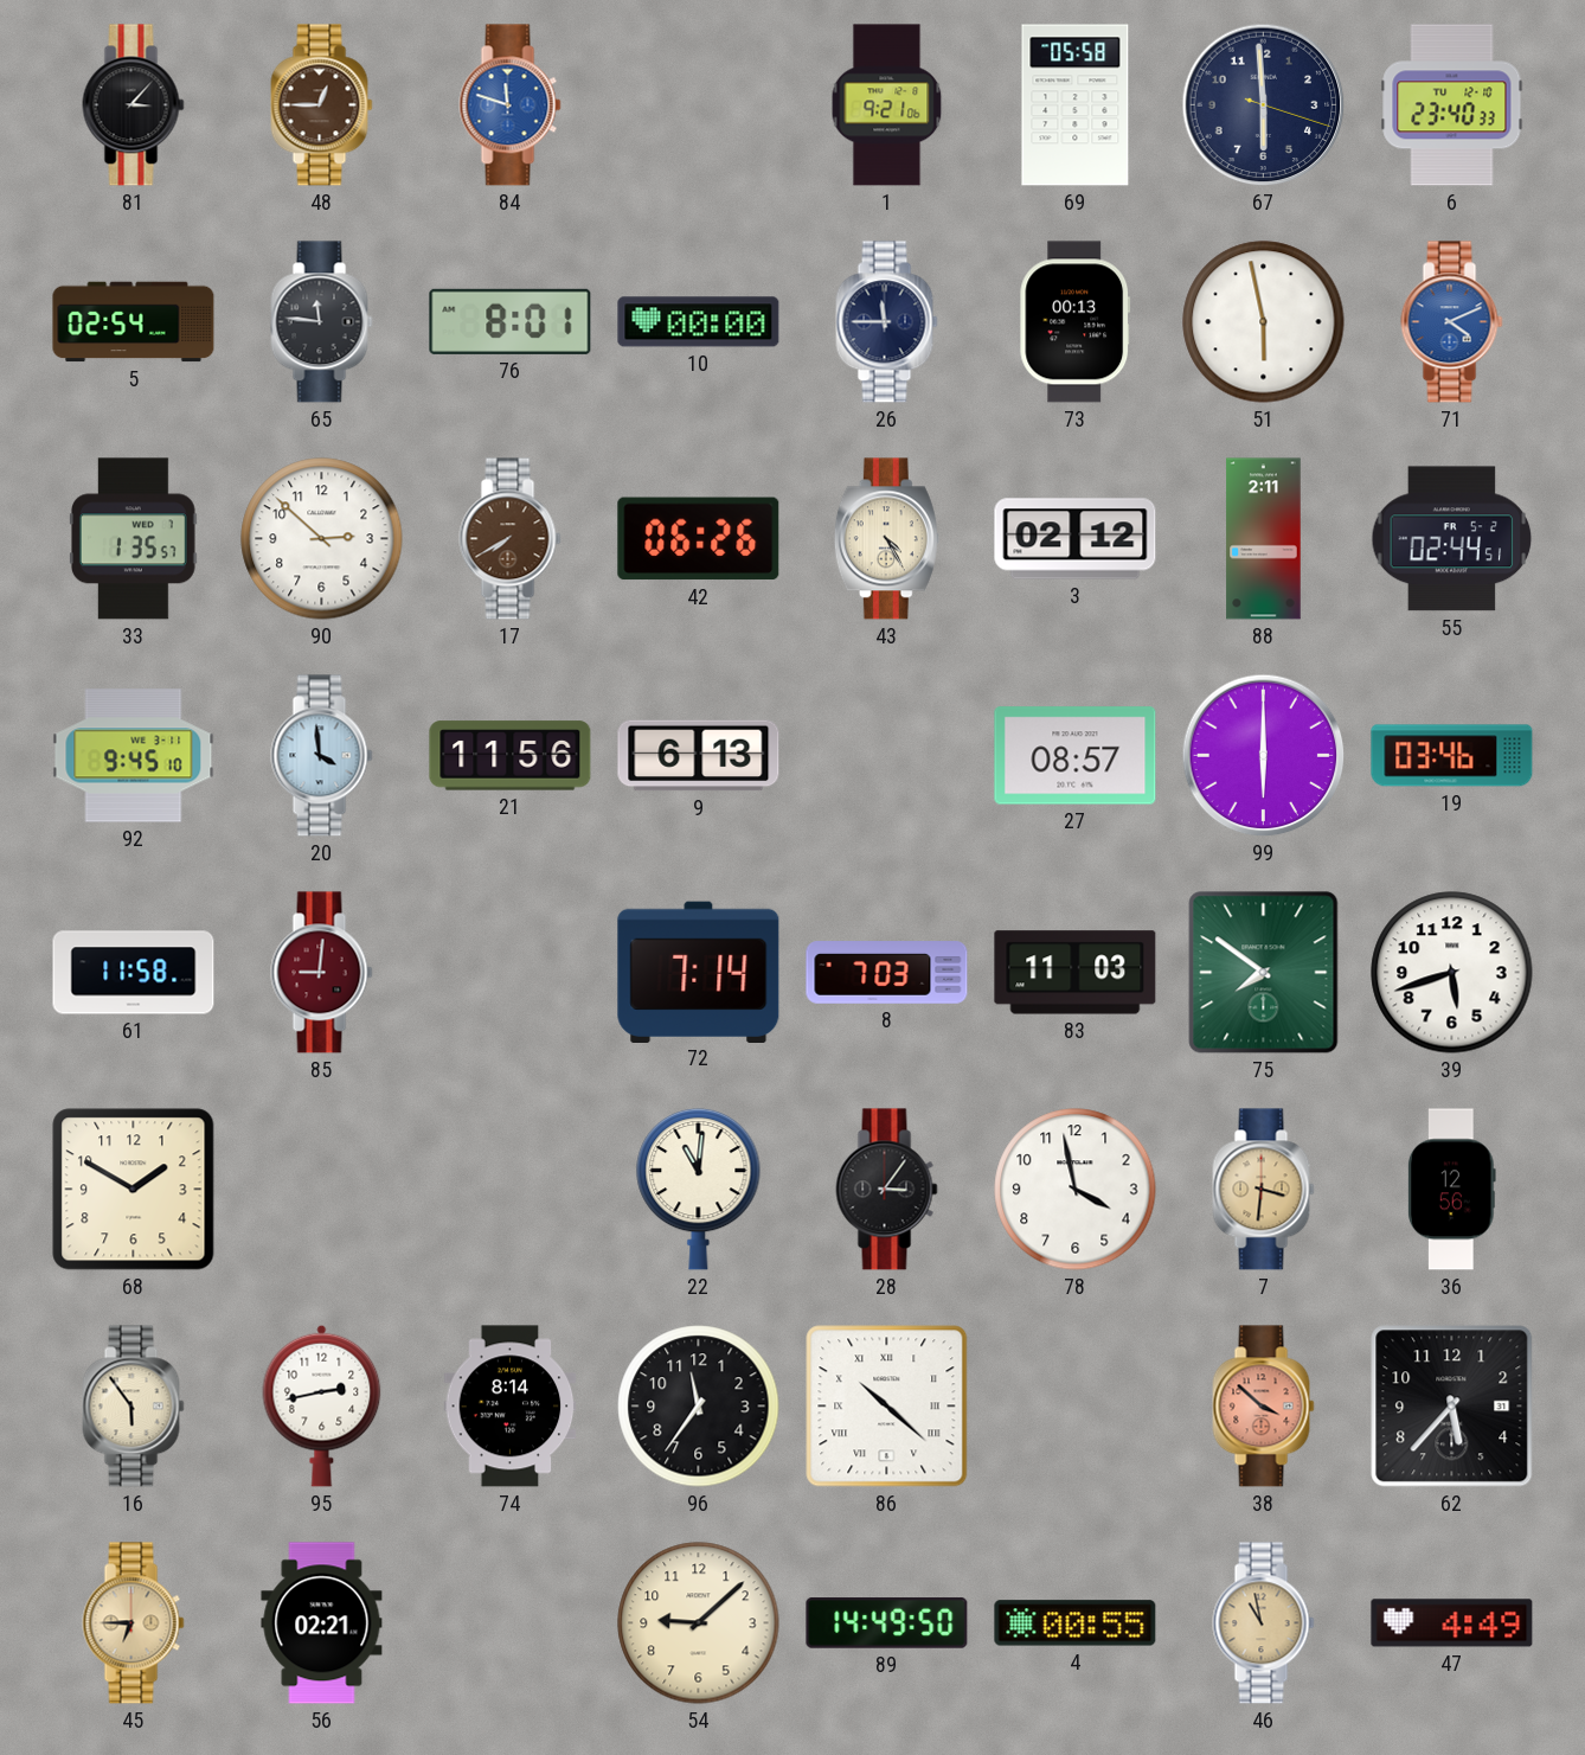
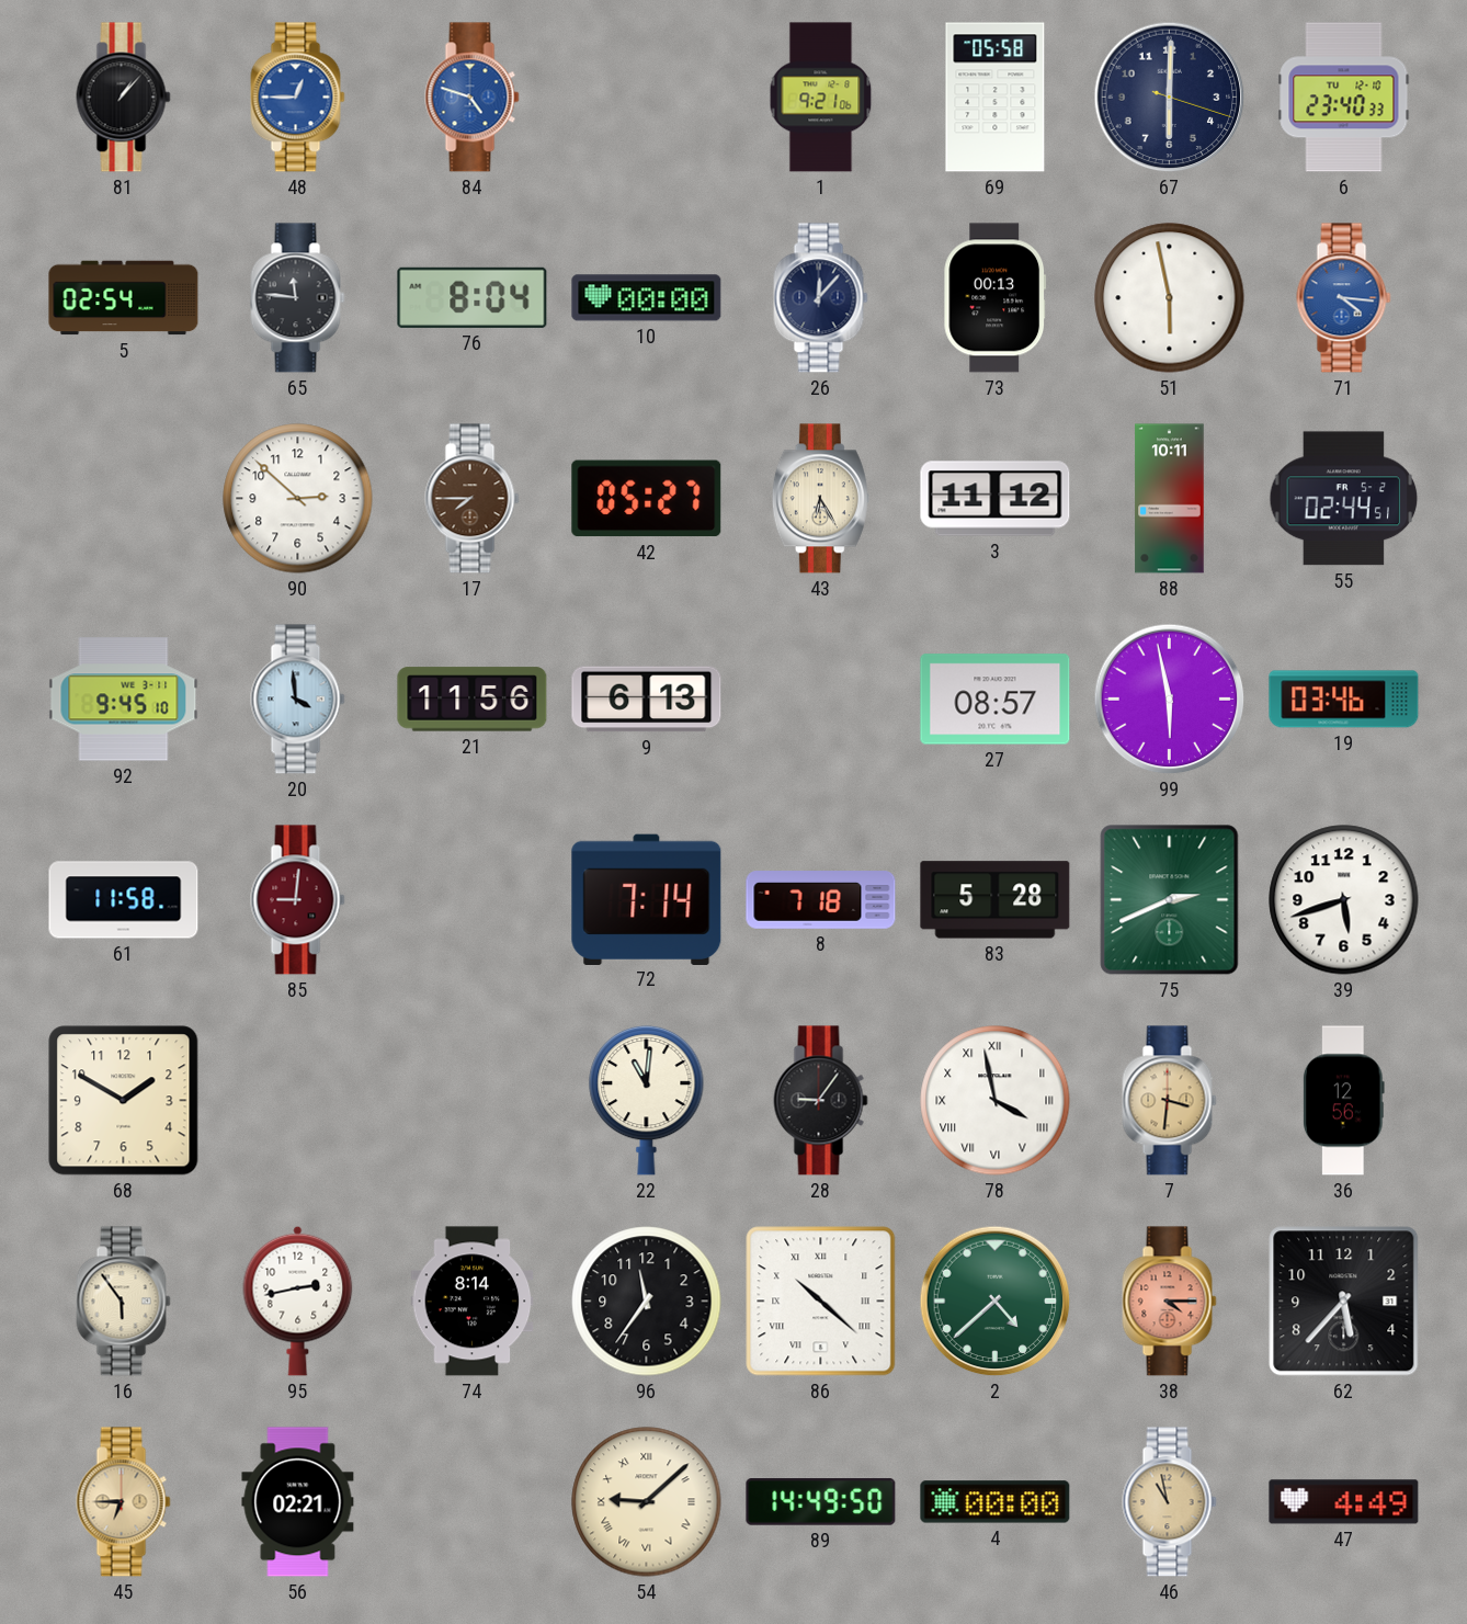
81: 3:07 -> 1:07
48 dial: brown -> blue
84: 11:48 -> 4:48
67: 5:59 -> 6:00
76: 8:01 -> 8:04
26: 11:45 -> 12:07
71: 4:11 -> 4:16
33: 1:35 -> none
17: 7:40 -> 7:45
42: 06:26 -> 05:27
43: 4:25 -> 6:25
3: 02:12 -> 11:12
88: 2:11 -> 10:11
99: 6:00 -> 5:58
8: 7:03 -> 7:18
83: 11:03 -> 5:28
75: 7:51 -> 2:41
28: 3:06 -> 9:06
78 numerals: Arabic -> Roman
2: none -> 4:38
38: 3:52 -> 4:15
54 numerals: Arabic -> Roman
4: 00:55 -> 00:00
